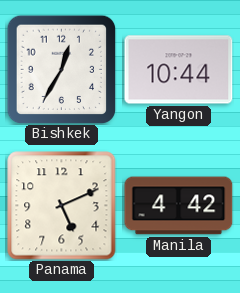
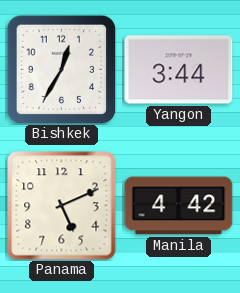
Yangon: 10:44 -> 3:44
